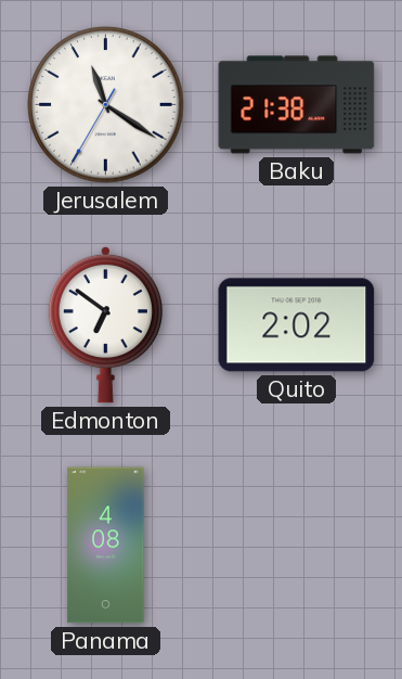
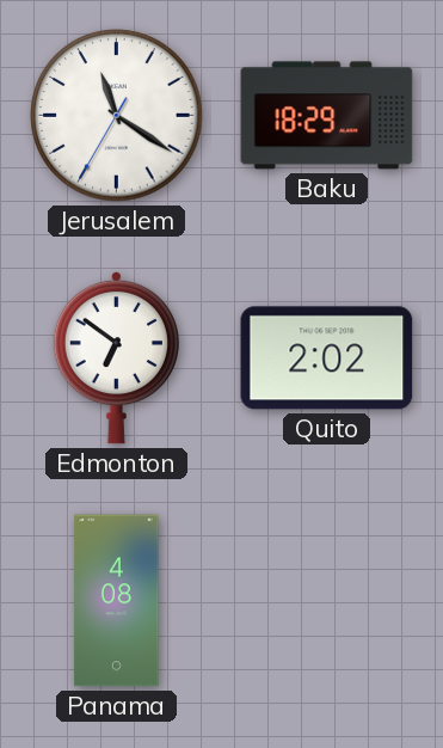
Baku: 21:38 -> 18:29
